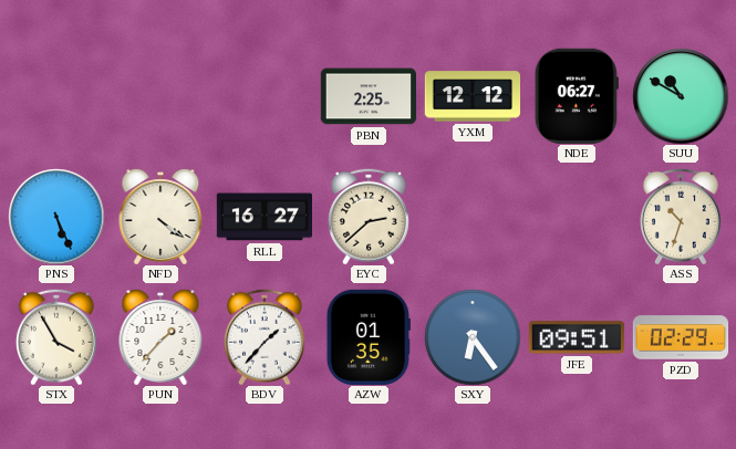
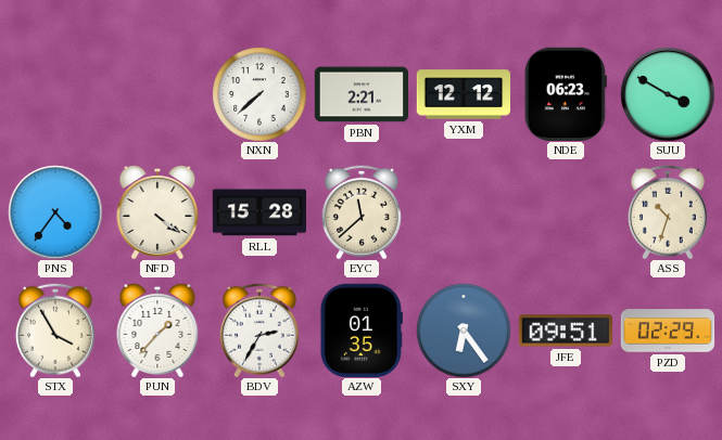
NXN: none -> 7:38
PBN: 2:25 -> 2:21
NDE: 06:27 -> 06:23
SUU: 10:50 -> 3:50
PNS: 5:26 -> 4:36
RLL: 16:27 -> 15:28
EYC: 2:38 -> 11:38
BDV: 1:37 -> 2:35
